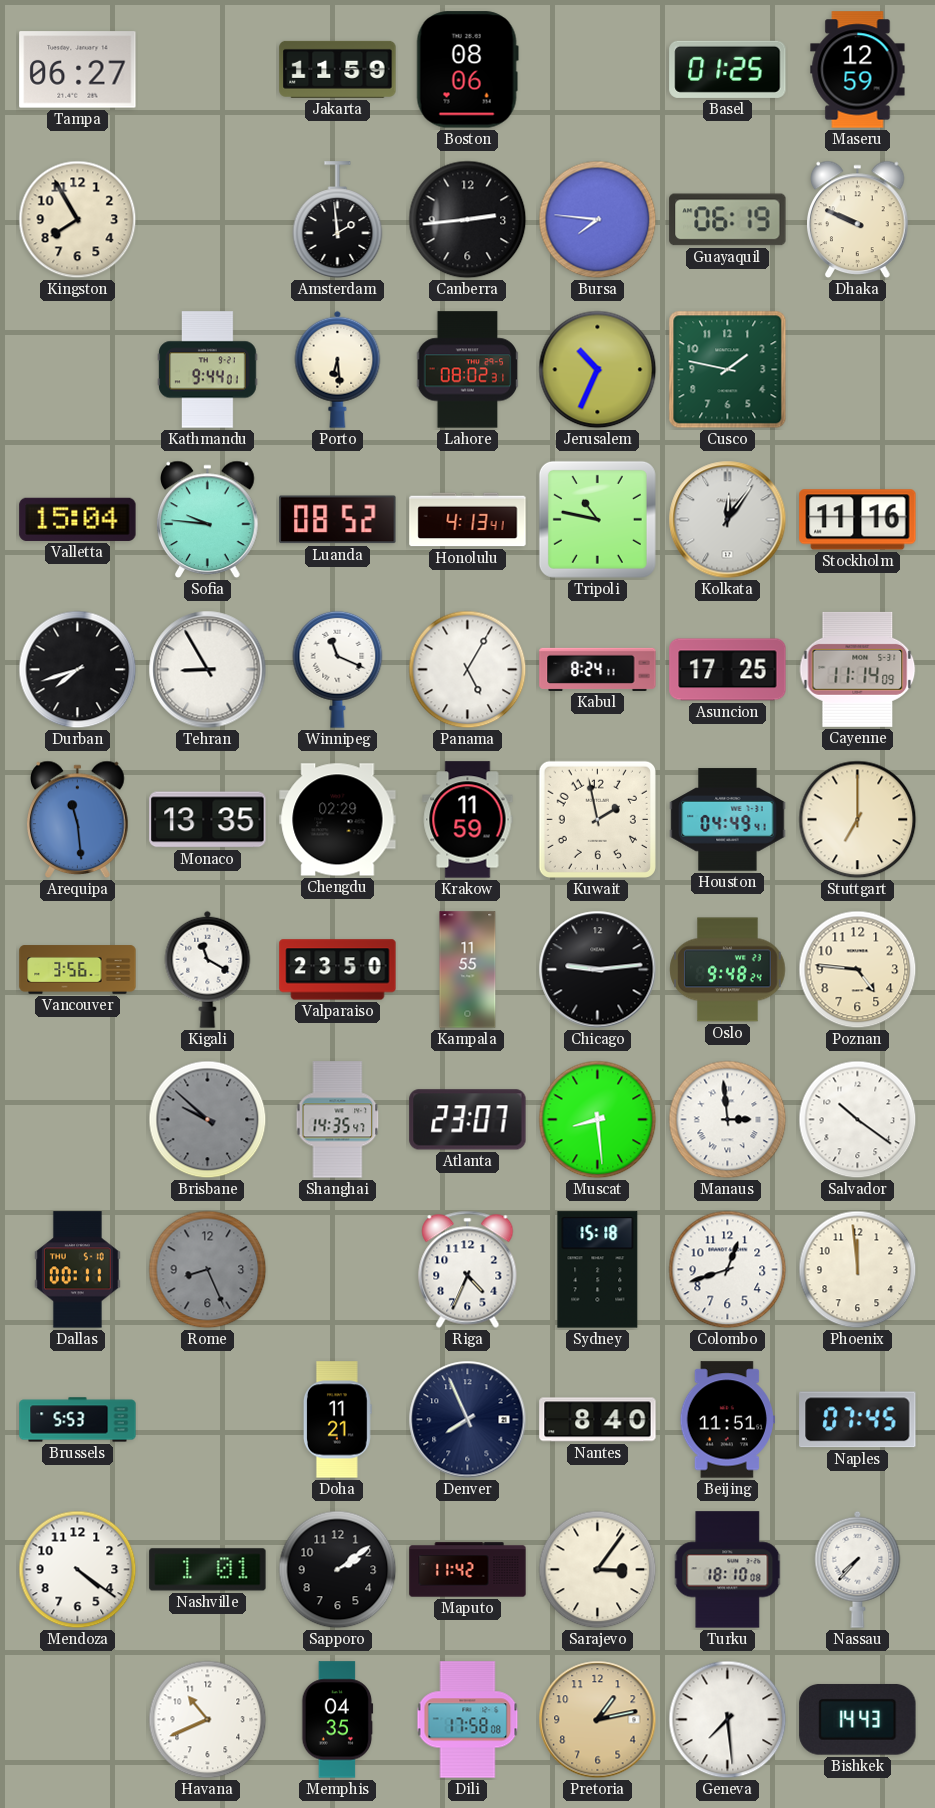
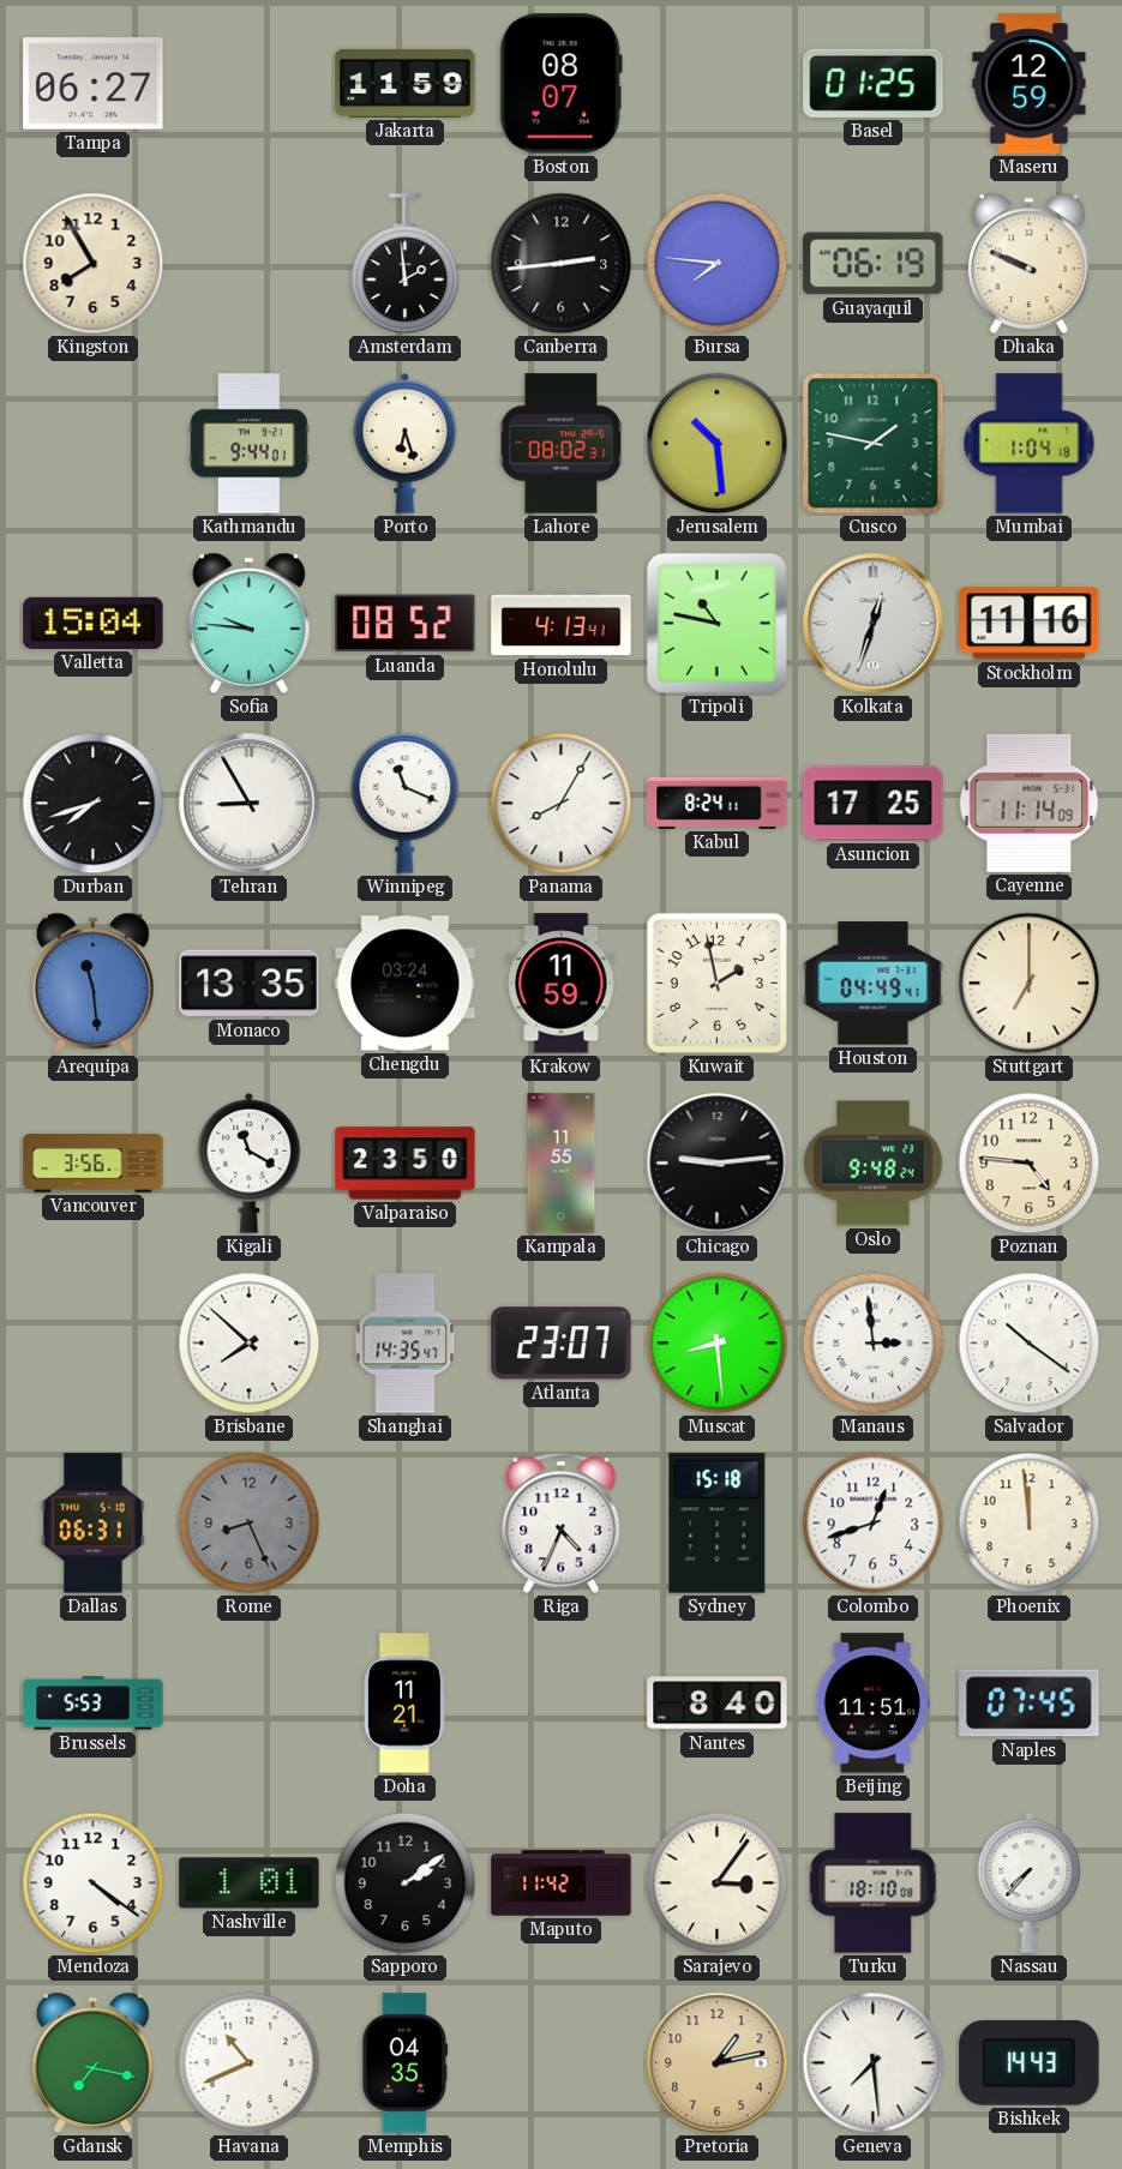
Boston: 08:06 -> 08:07
Porto: 6:29 -> 6:27
Jerusalem: 10:34 -> 10:29
Mumbai: none -> 1:04
Kolkata: 12:06 -> 12:33
Panama: 5:05 -> 8:05
Chengdu: 02:29 -> 03:24
Brisbane: 9:52 -> 7:52
Brisbane dial: grey -> white
Dallas: 00:11 -> 06:31
Denver: 7:56 -> none
Gdansk: none -> 7:17
Dili: 17:58 -> none
